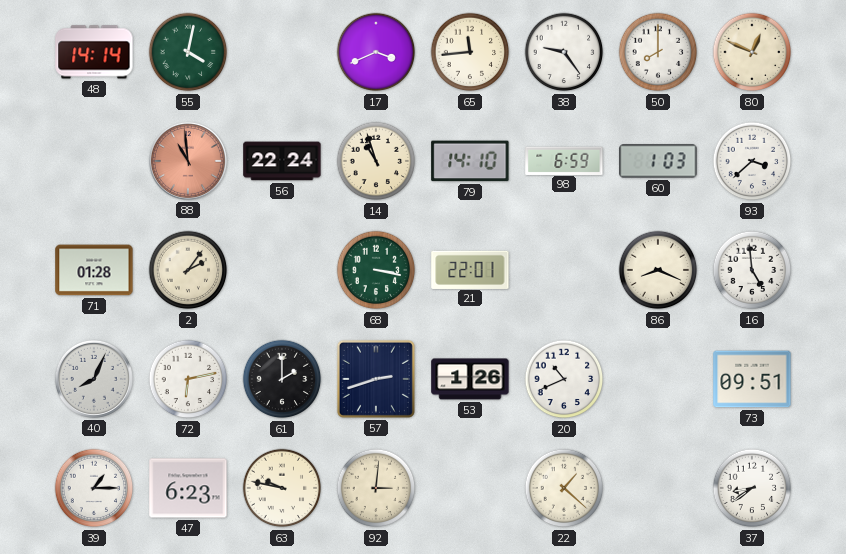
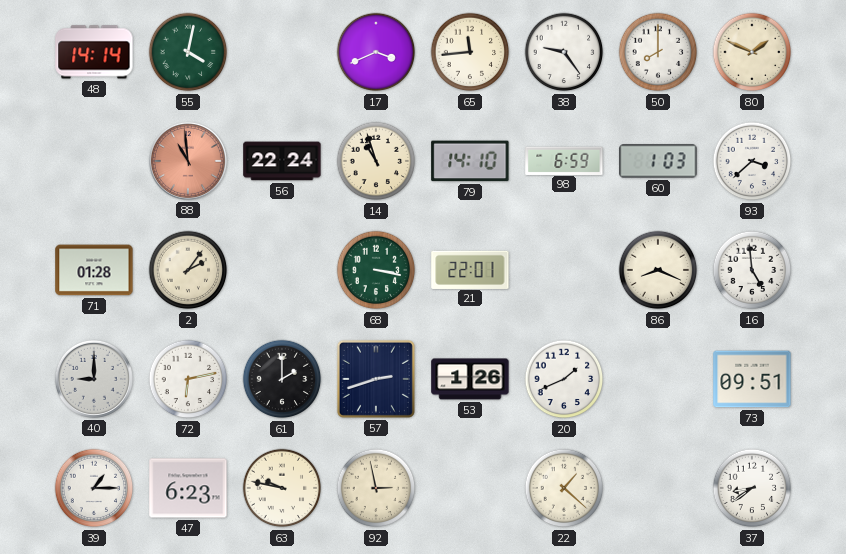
80: 12:49 -> 1:49
40: 8:04 -> 9:00
20: 10:41 -> 1:41
92: 3:01 -> 2:58
